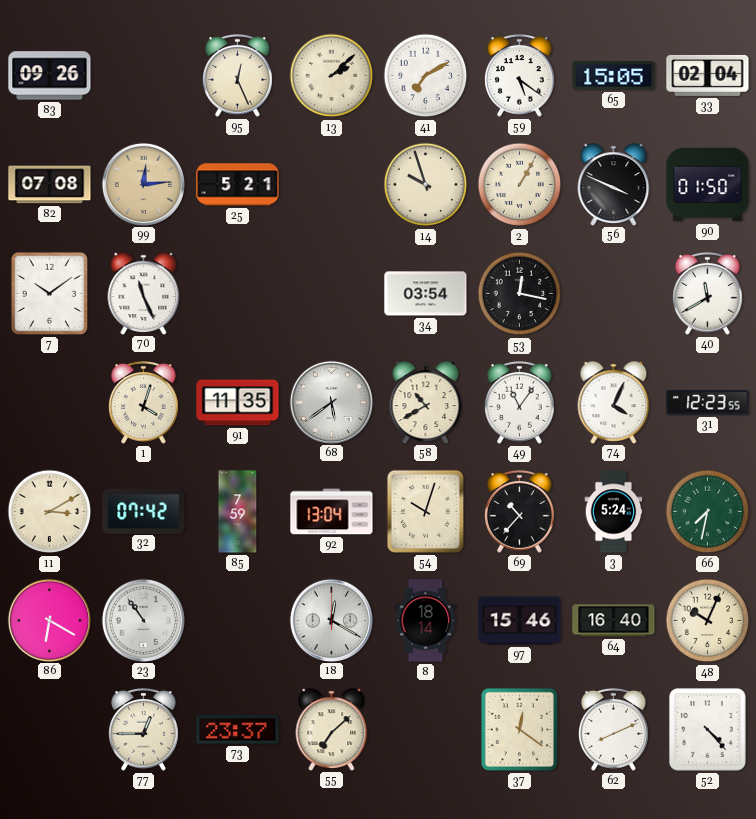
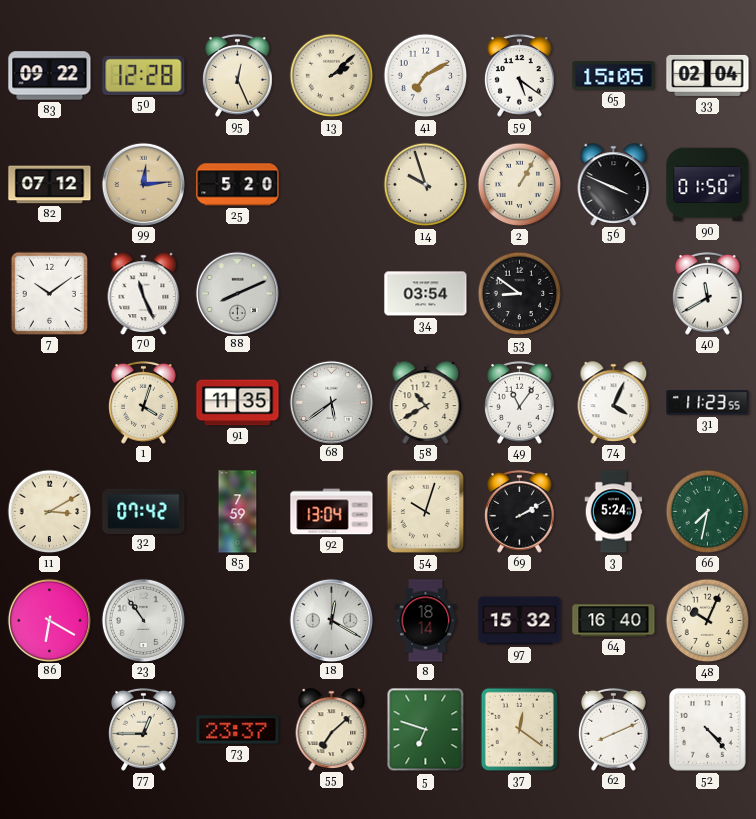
83: 09:26 -> 09:22
50: none -> 12:28
82: 07:08 -> 07:12
25: 5:21 -> 5:20
88: none -> 8:11
53: 12:17 -> 8:51
31: 12:23 -> 11:23
69: 10:37 -> 2:10
97: 15:46 -> 15:32
5: none -> 6:48
